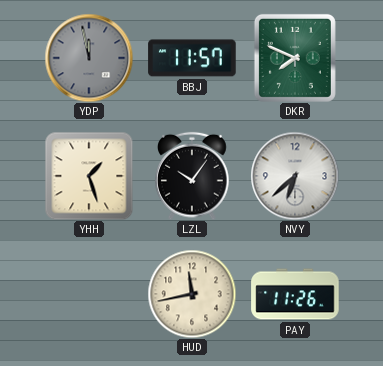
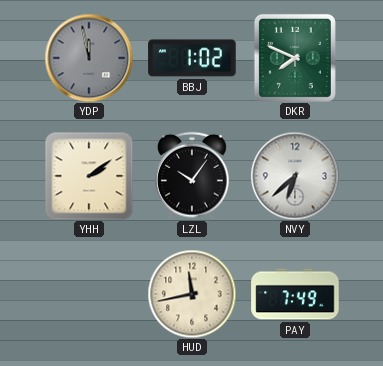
BBJ: 11:57 -> 1:02
YHH: 1:27 -> 2:09
PAY: 11:26 -> 7:49
